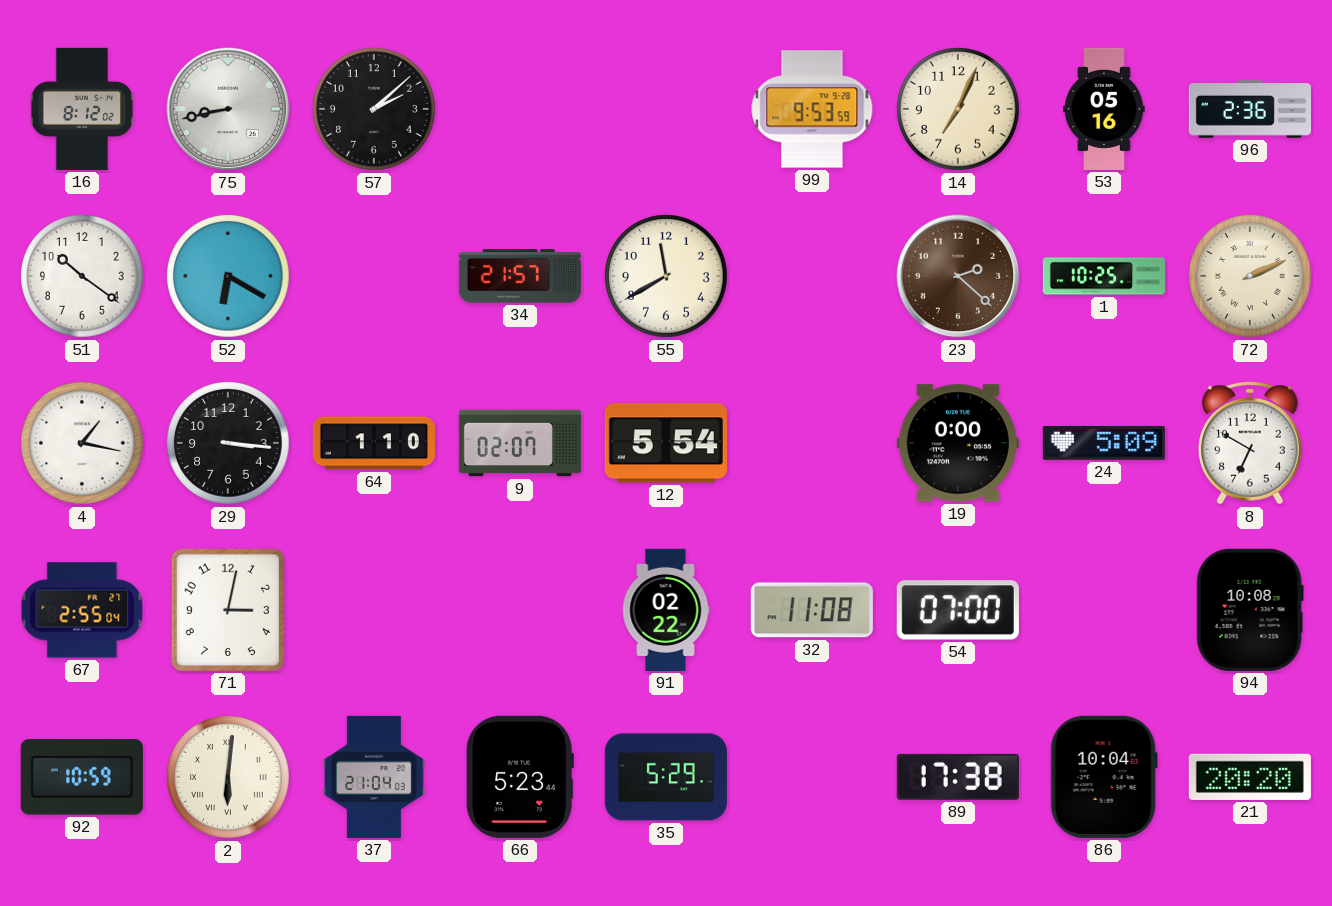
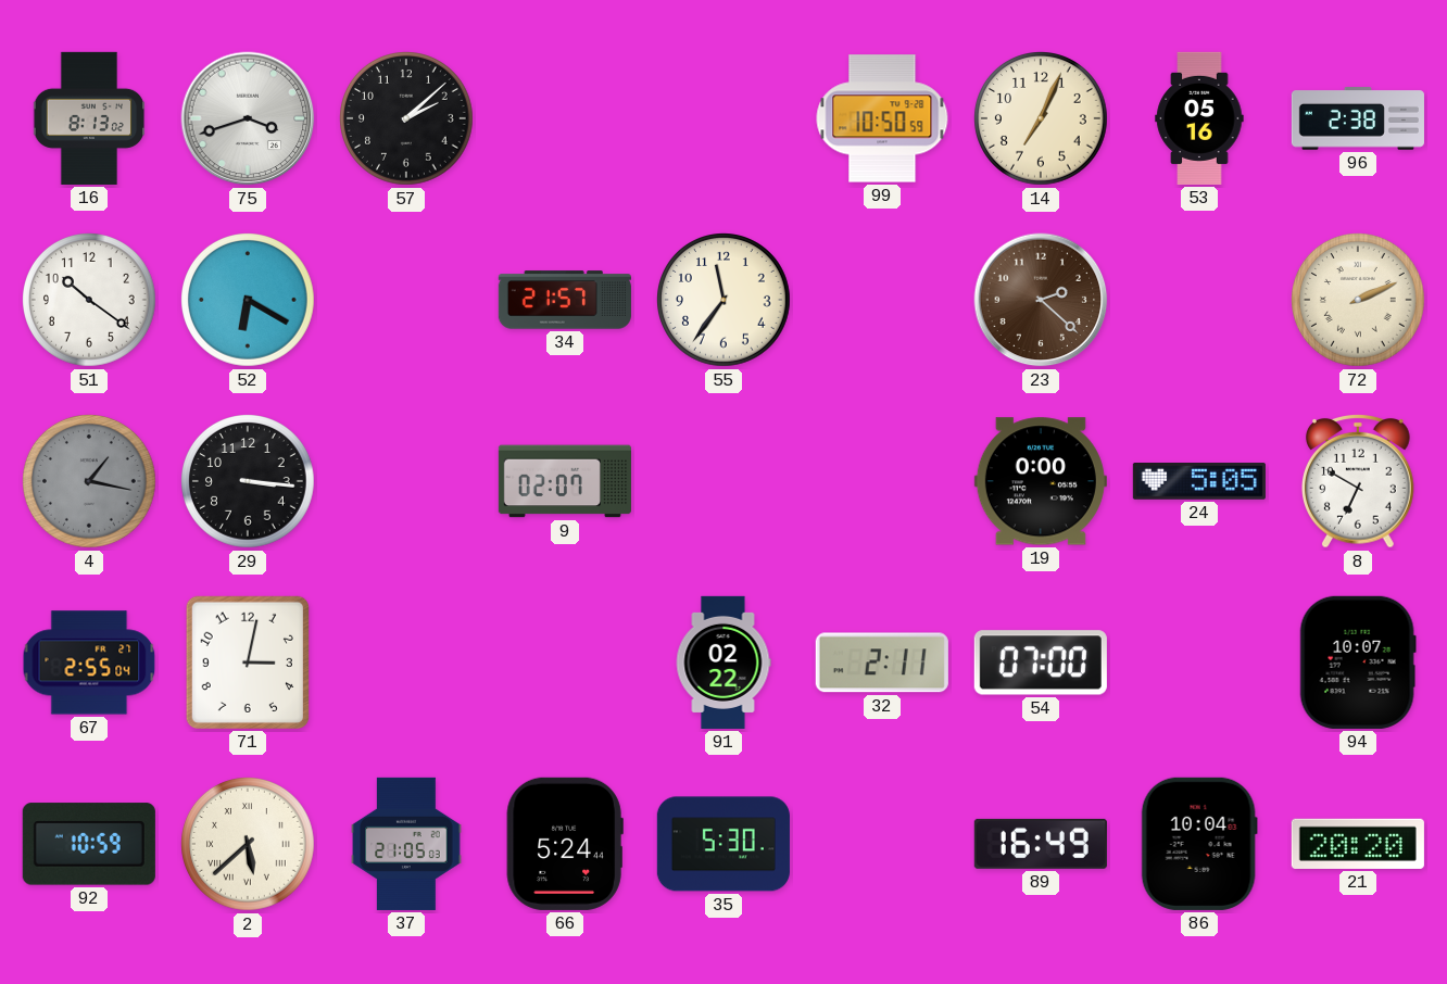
16: 8:12 -> 8:13
75: 8:43 -> 3:42
99: 9:53 -> 10:50
96: 2:36 -> 2:38
55: 11:40 -> 11:36
1: 10:25 -> none
4 dial: white -> grey
64: 1:10 -> none
12: 5:54 -> none
24: 5:09 -> 5:05
32: 11:08 -> 2:11
94: 10:08 -> 10:07
2: 6:01 -> 5:38
37: 21:04 -> 21:05
66: 5:23 -> 5:24
35: 5:29 -> 5:30
89: 17:38 -> 16:49
